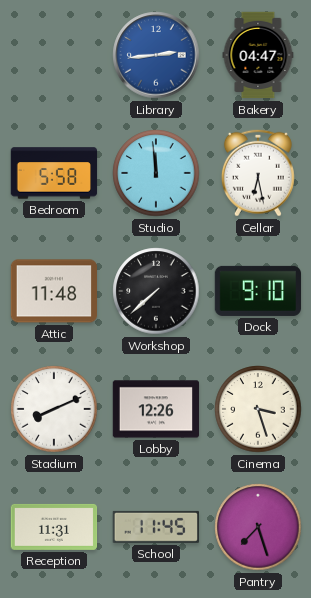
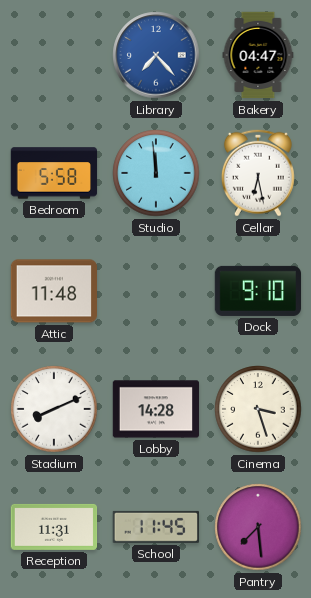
Library: 2:44 -> 7:23
Workshop: 7:38 -> none
Lobby: 12:26 -> 14:28
Pantry: 7:27 -> 7:29
